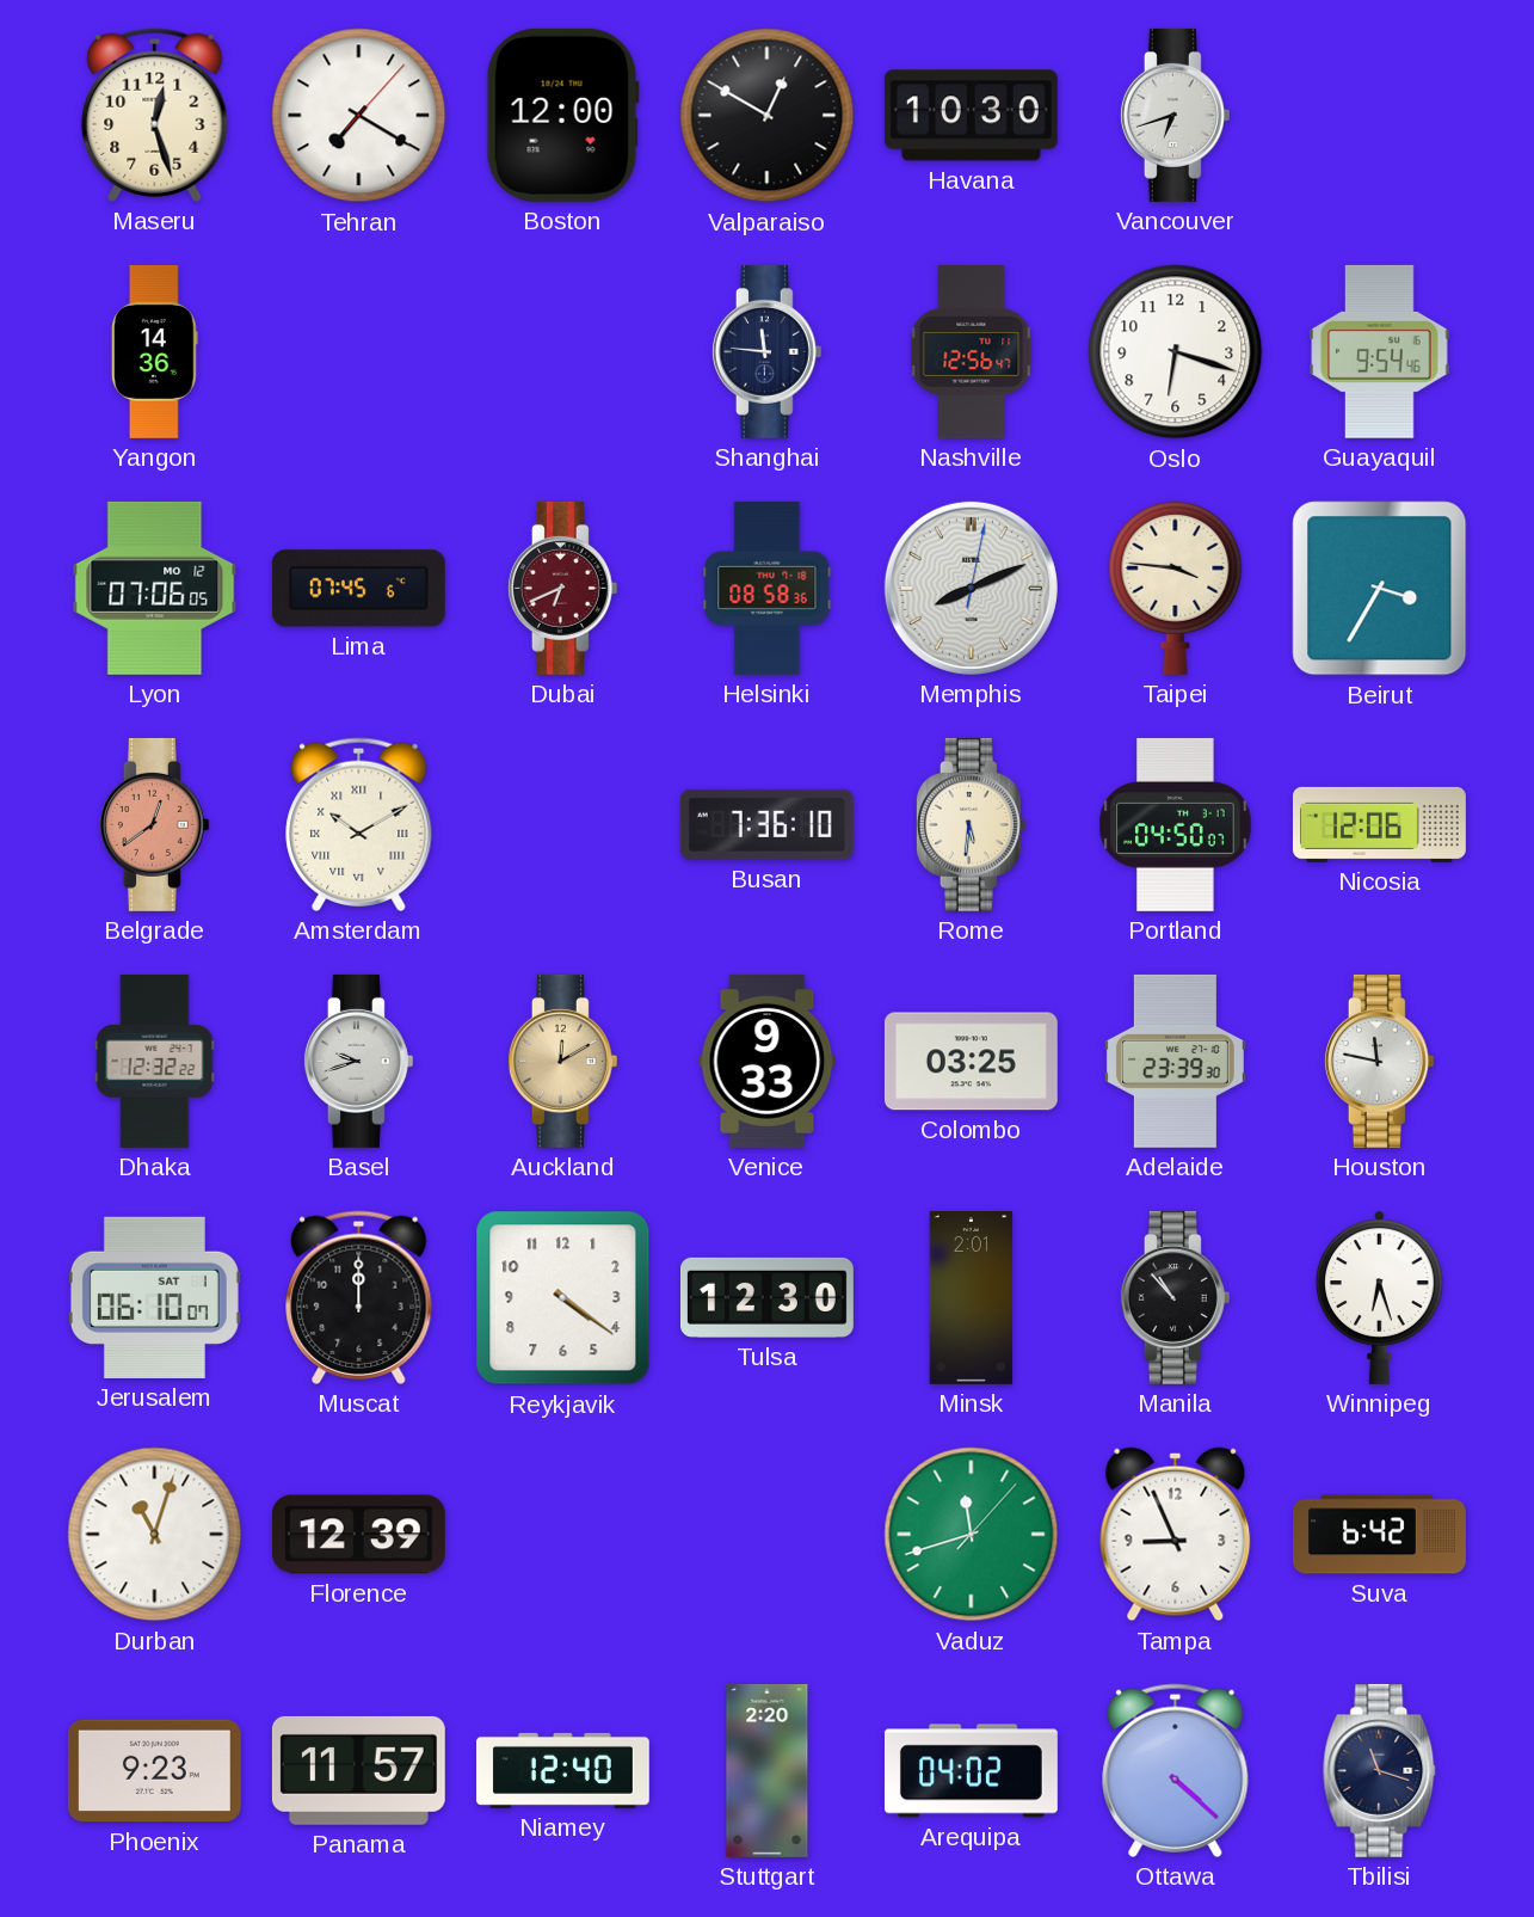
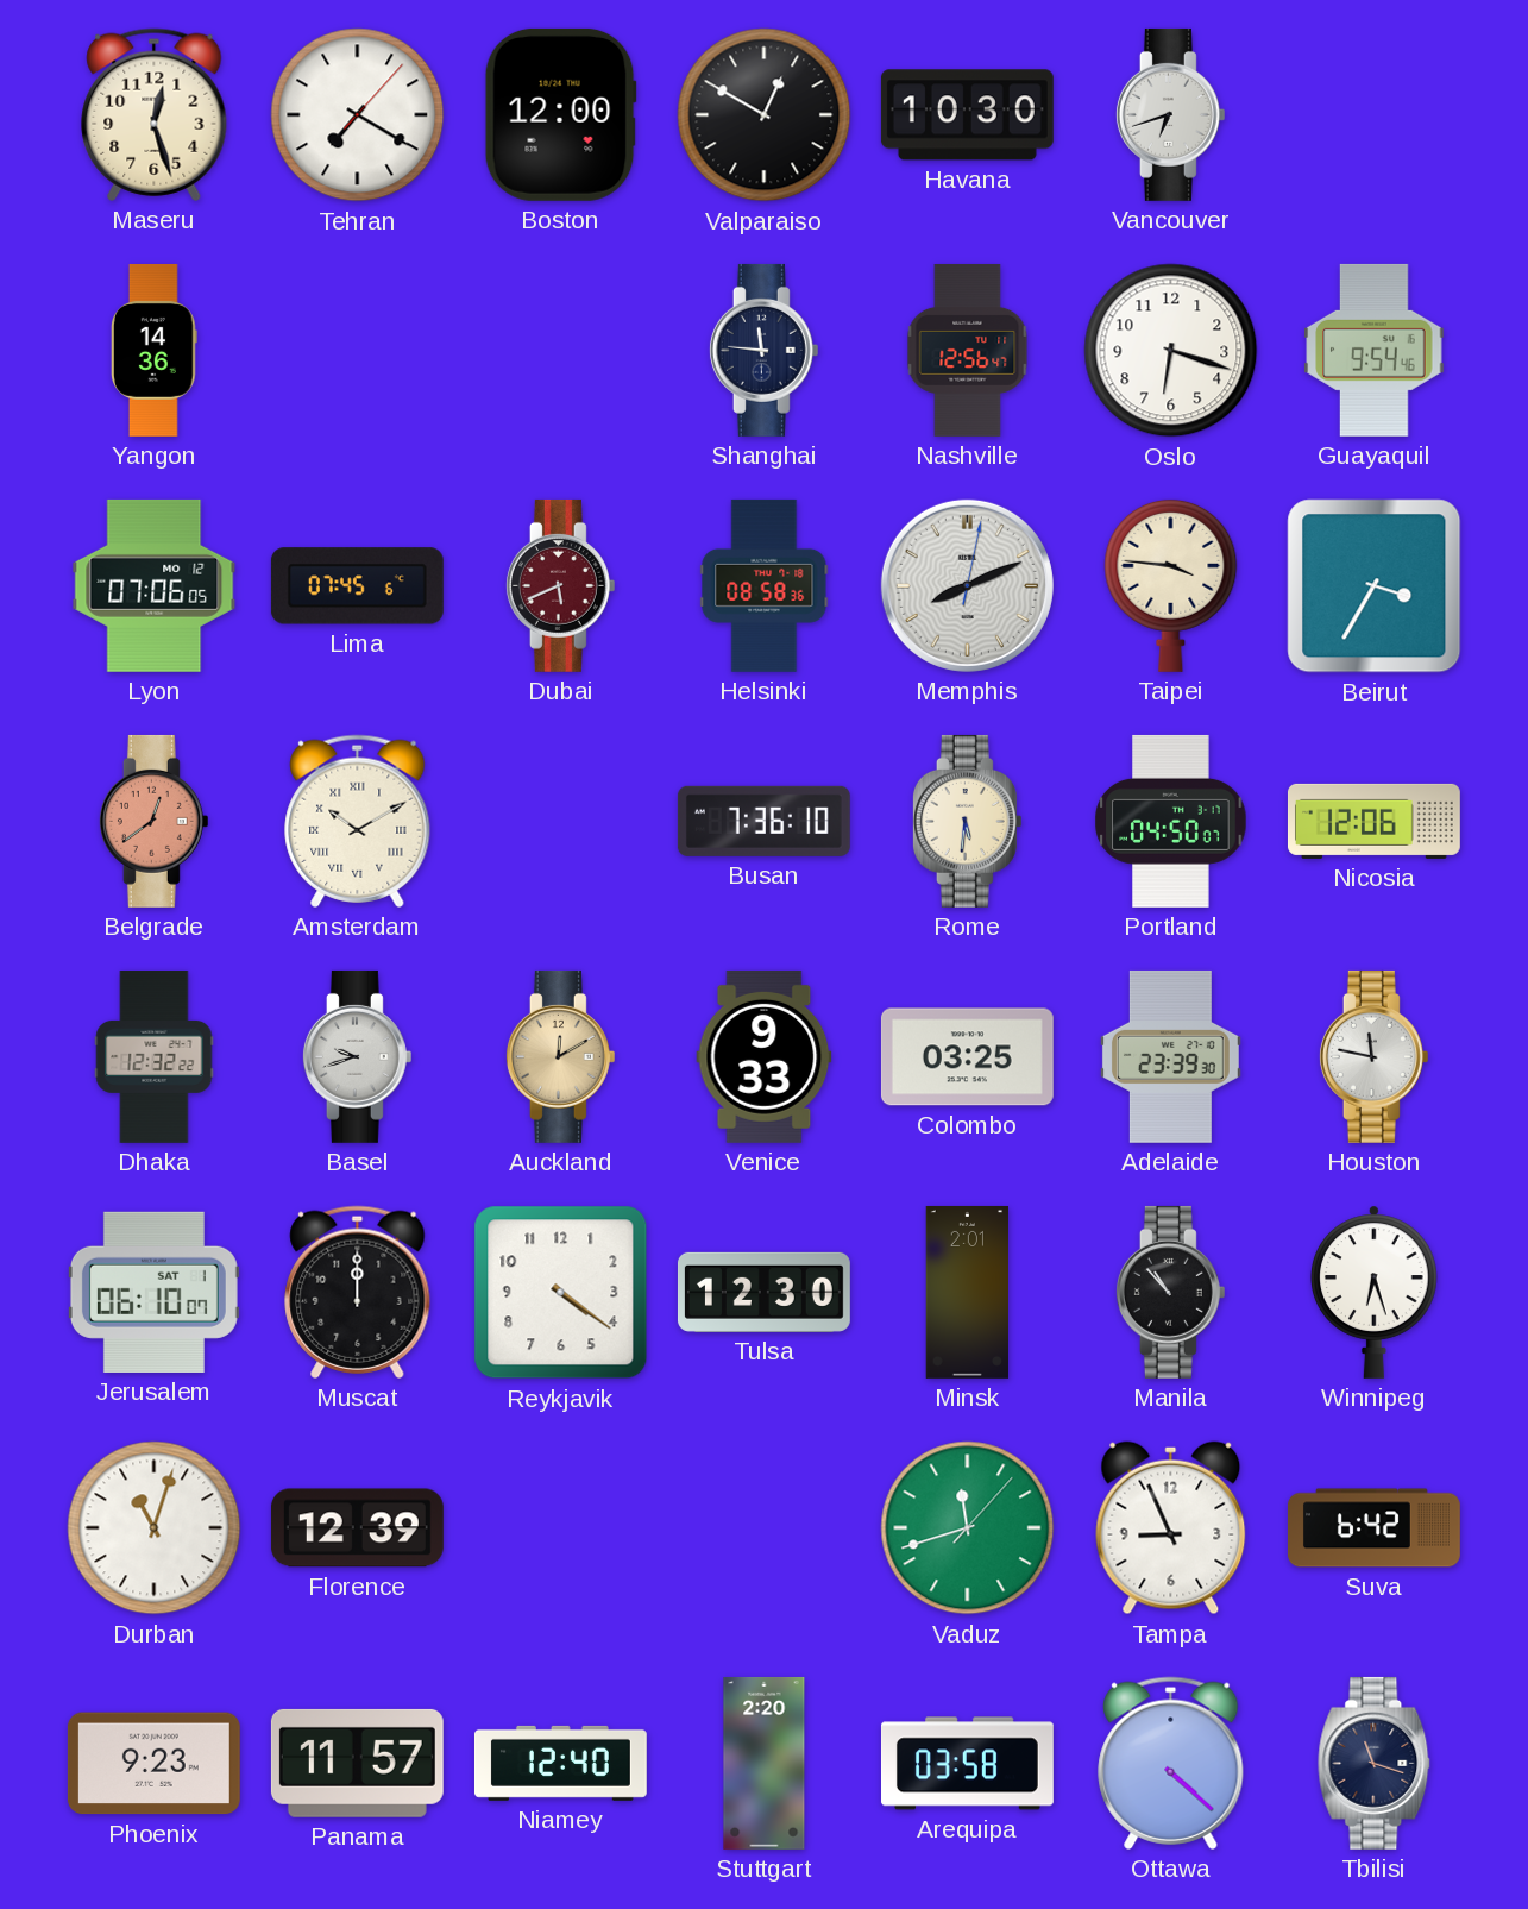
Dubai: 6:41 -> 5:41
Arequipa: 04:02 -> 03:58
